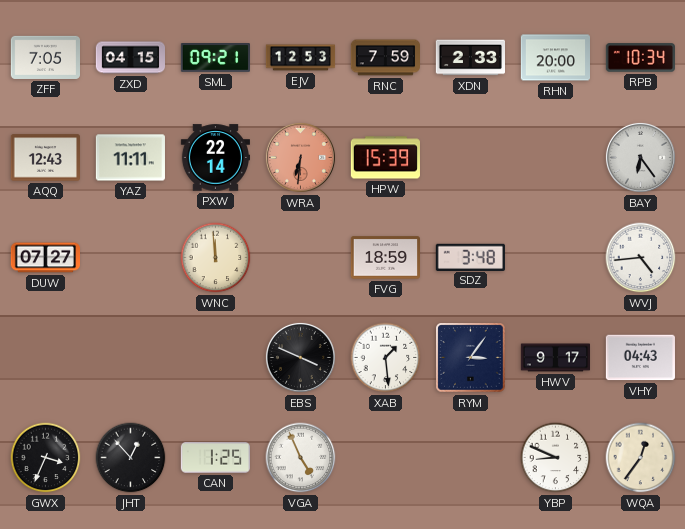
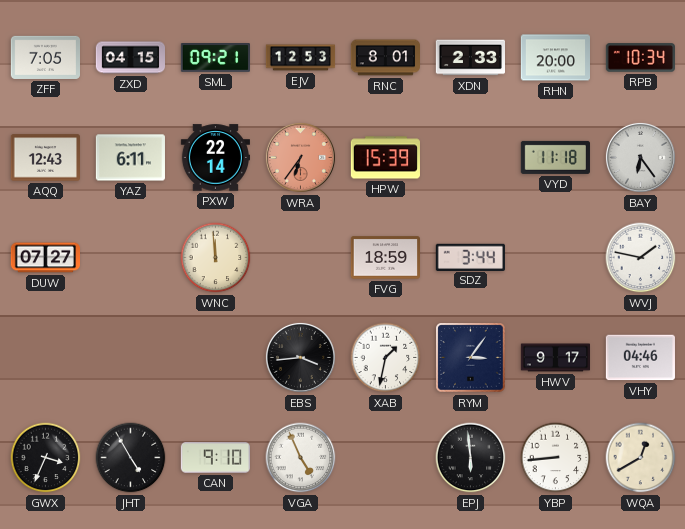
RNC: 7:59 -> 8:01
YAZ: 11:11 -> 6:11
WRA: 6:31 -> 6:36
VYD: none -> 11:18
SDZ: 3:48 -> 3:44
WVJ: 4:44 -> 1:47
EBS: 3:49 -> 3:44
XAB: 1:29 -> 1:32
VHY: 04:43 -> 04:46
JHT: 12:53 -> 4:55
CAN: 1:25 -> 9:10
EPJ: none -> 5:59
YBP: 8:49 -> 8:44
WQA: 12:36 -> 12:40
